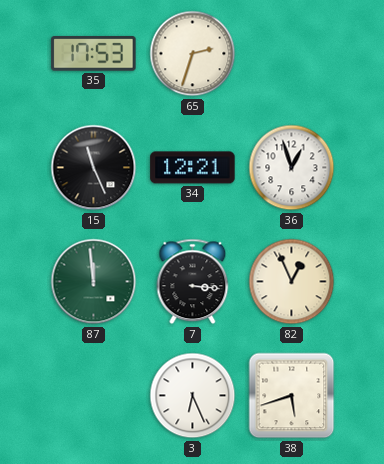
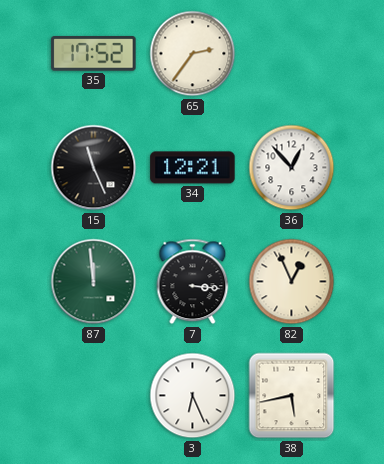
35: 17:53 -> 17:52
65: 2:33 -> 2:36
36: 12:57 -> 12:53
38: 5:42 -> 5:43
